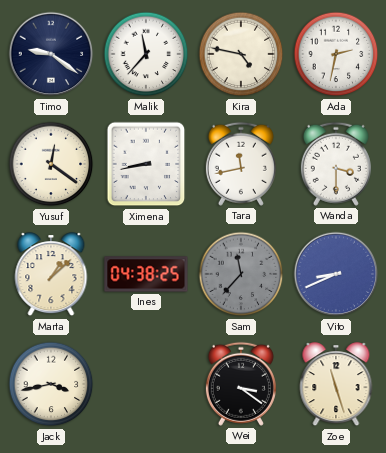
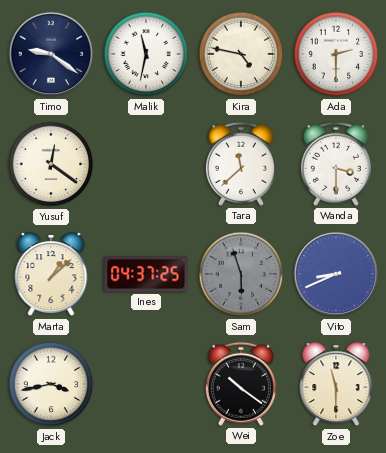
Malik: 11:37 -> 11:32
Ada: 2:32 -> 2:30
Ximena: 8:43 -> none
Tara: 11:43 -> 11:38
Ines: 04:38 -> 04:37
Sam: 11:37 -> 5:57
Wei: 3:21 -> 10:21
Zoe: 11:27 -> 11:30
